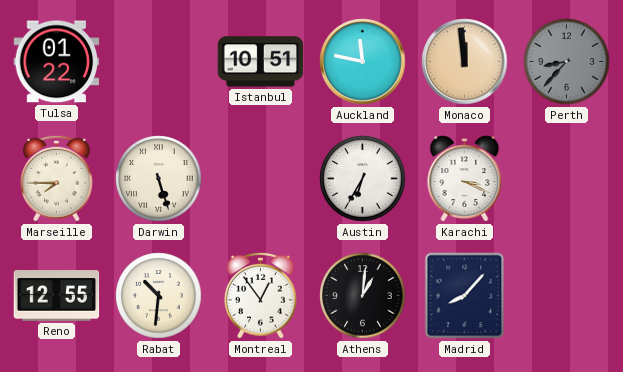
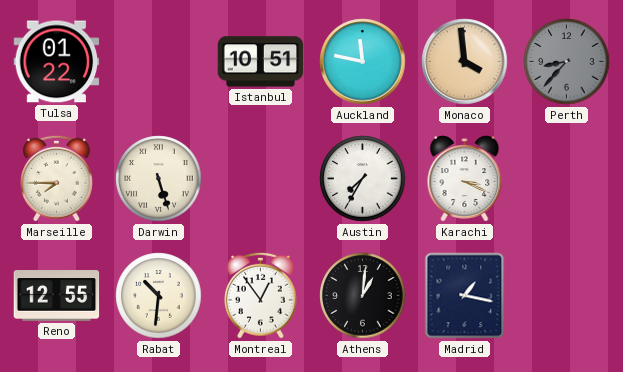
Monaco: 11:59 -> 3:59
Austin: 6:35 -> 7:35
Madrid: 8:07 -> 1:17
